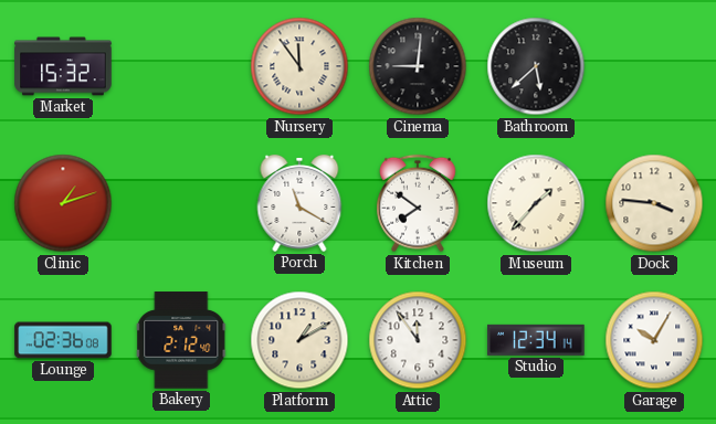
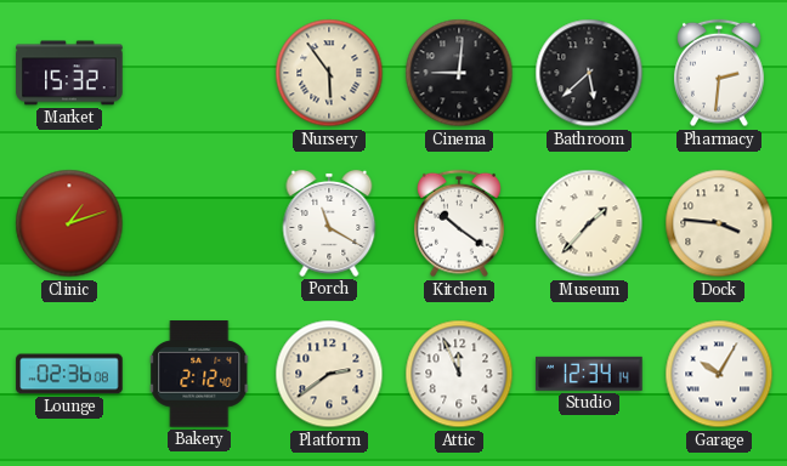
Nursery: 11:54 -> 5:54
Pharmacy: none -> 2:31
Kitchen: 7:51 -> 10:21
Platform: 1:10 -> 2:39
Attic: 11:54 -> 11:56
